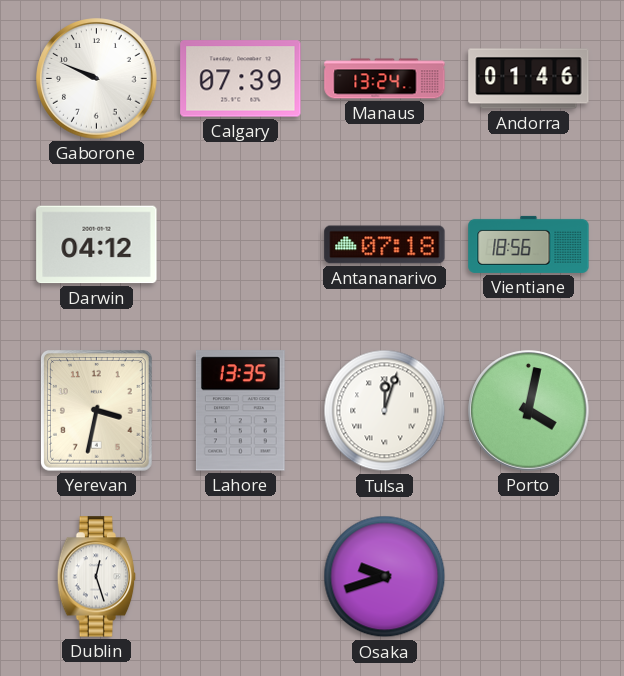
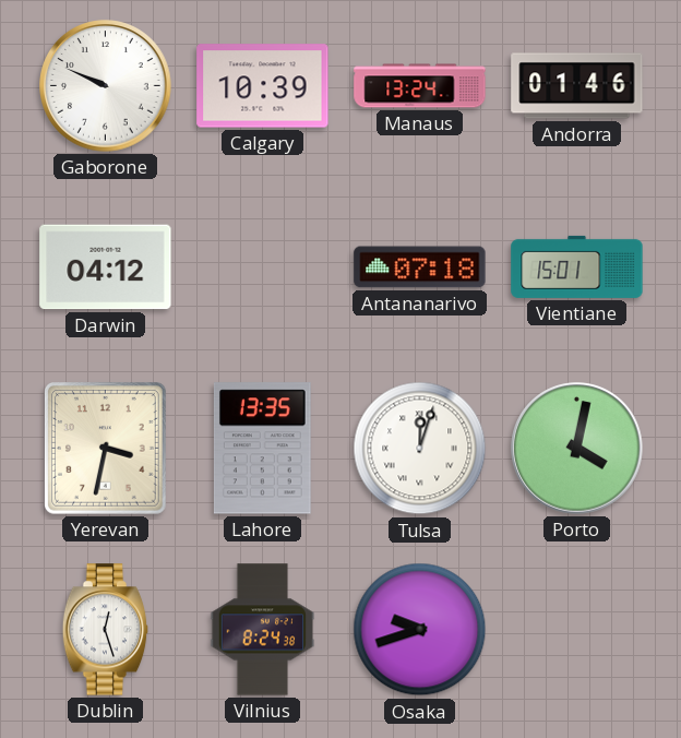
Calgary: 07:39 -> 10:39
Vientiane: 18:56 -> 15:01
Vilnius: none -> 8:24
